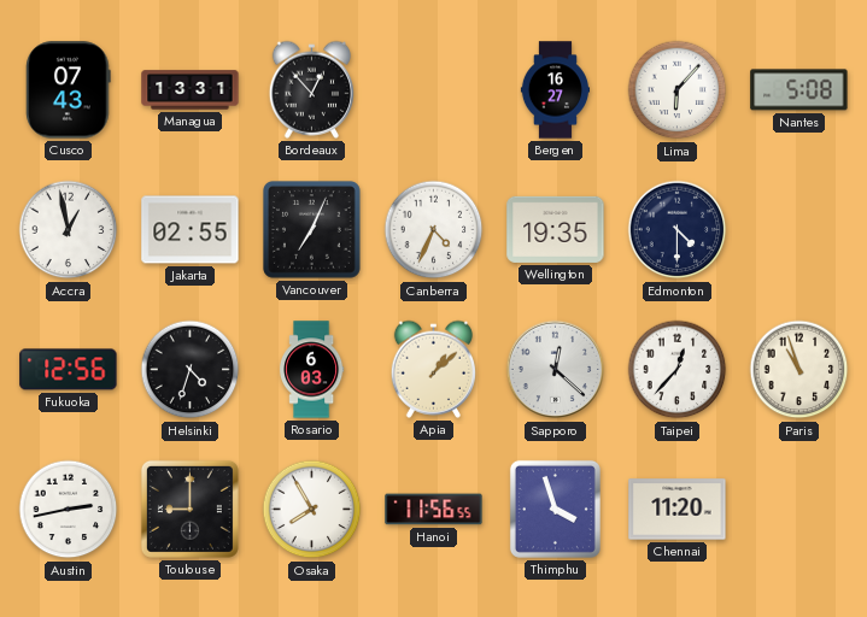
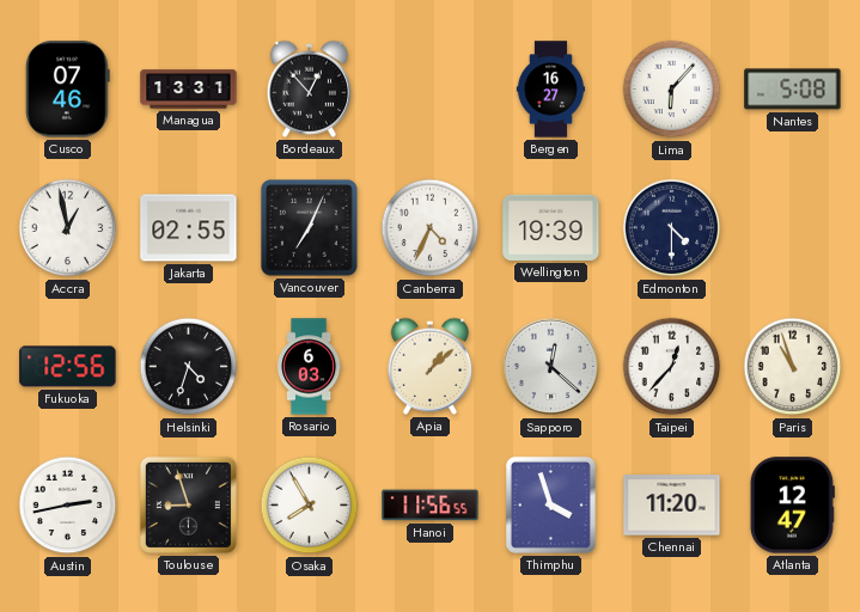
Cusco: 07:43 -> 07:46
Wellington: 19:35 -> 19:39
Toulouse: 9:00 -> 8:57
Atlanta: none -> 12:47
